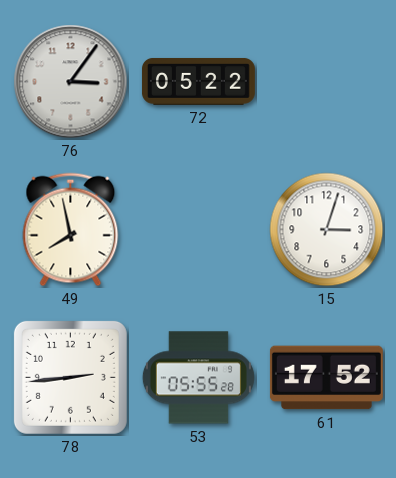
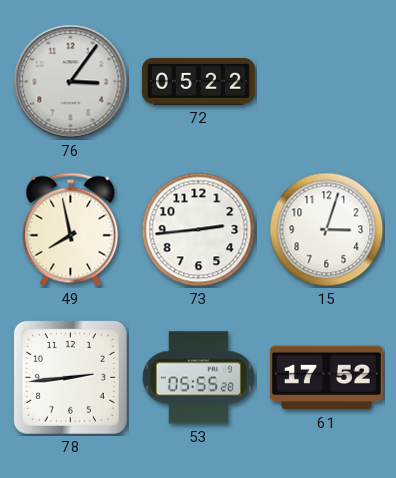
73: none -> 2:44
